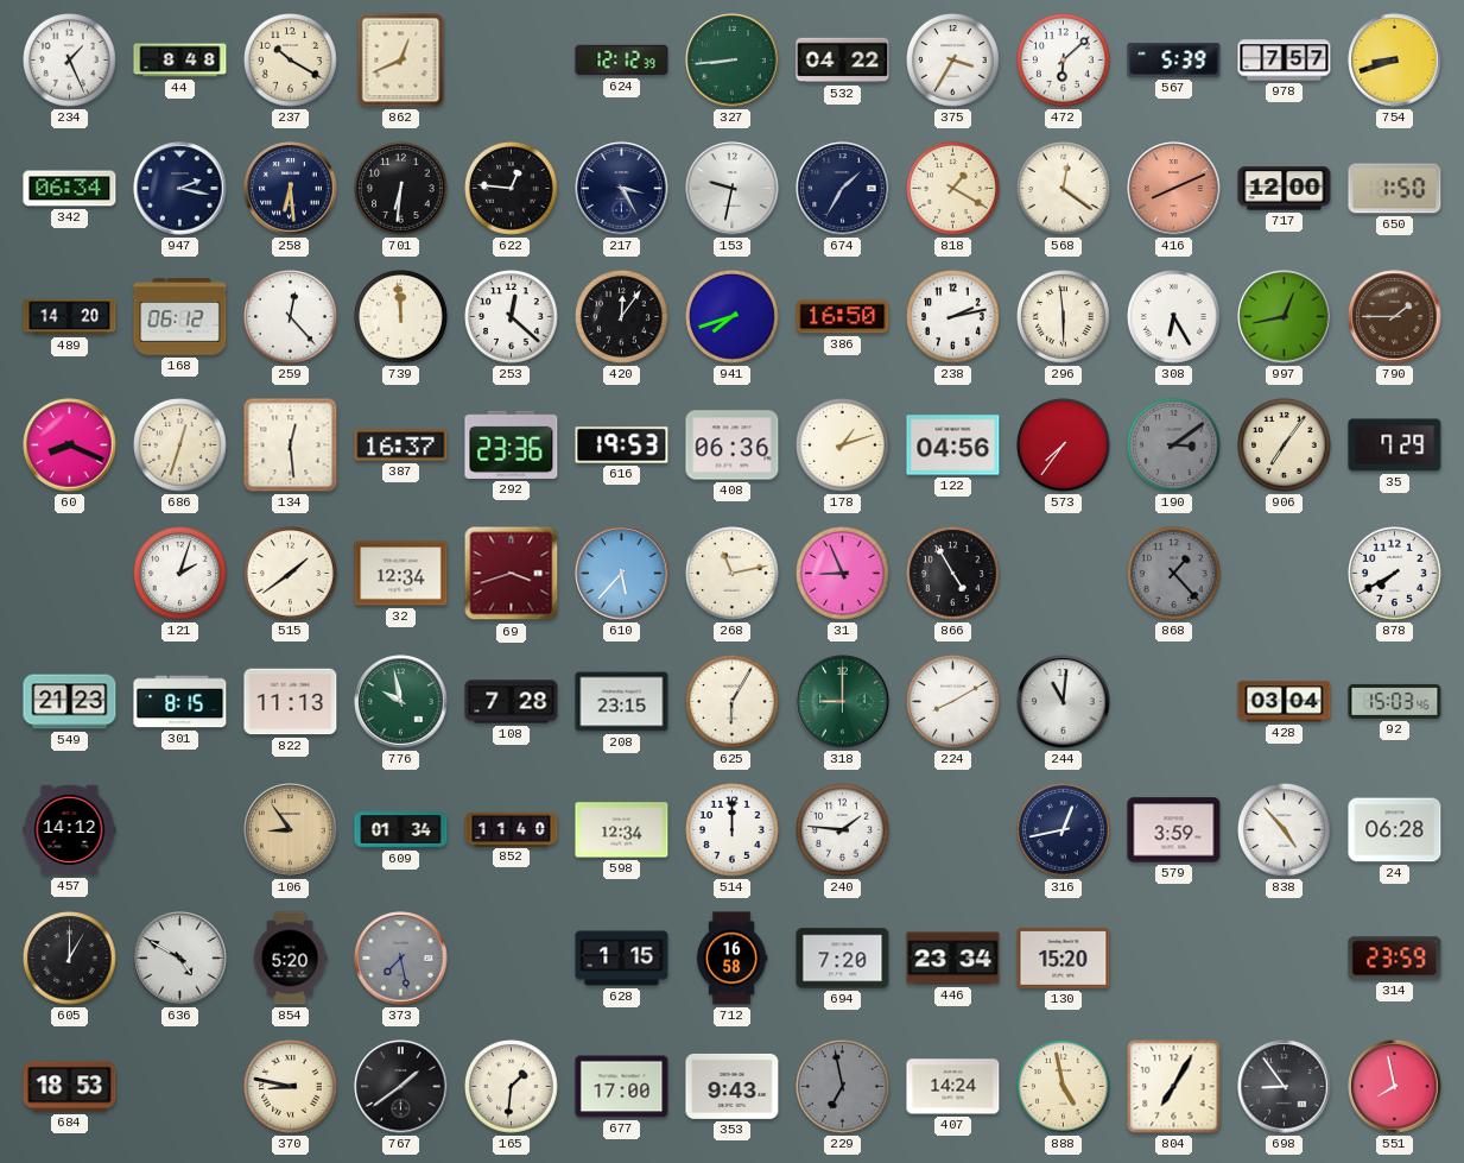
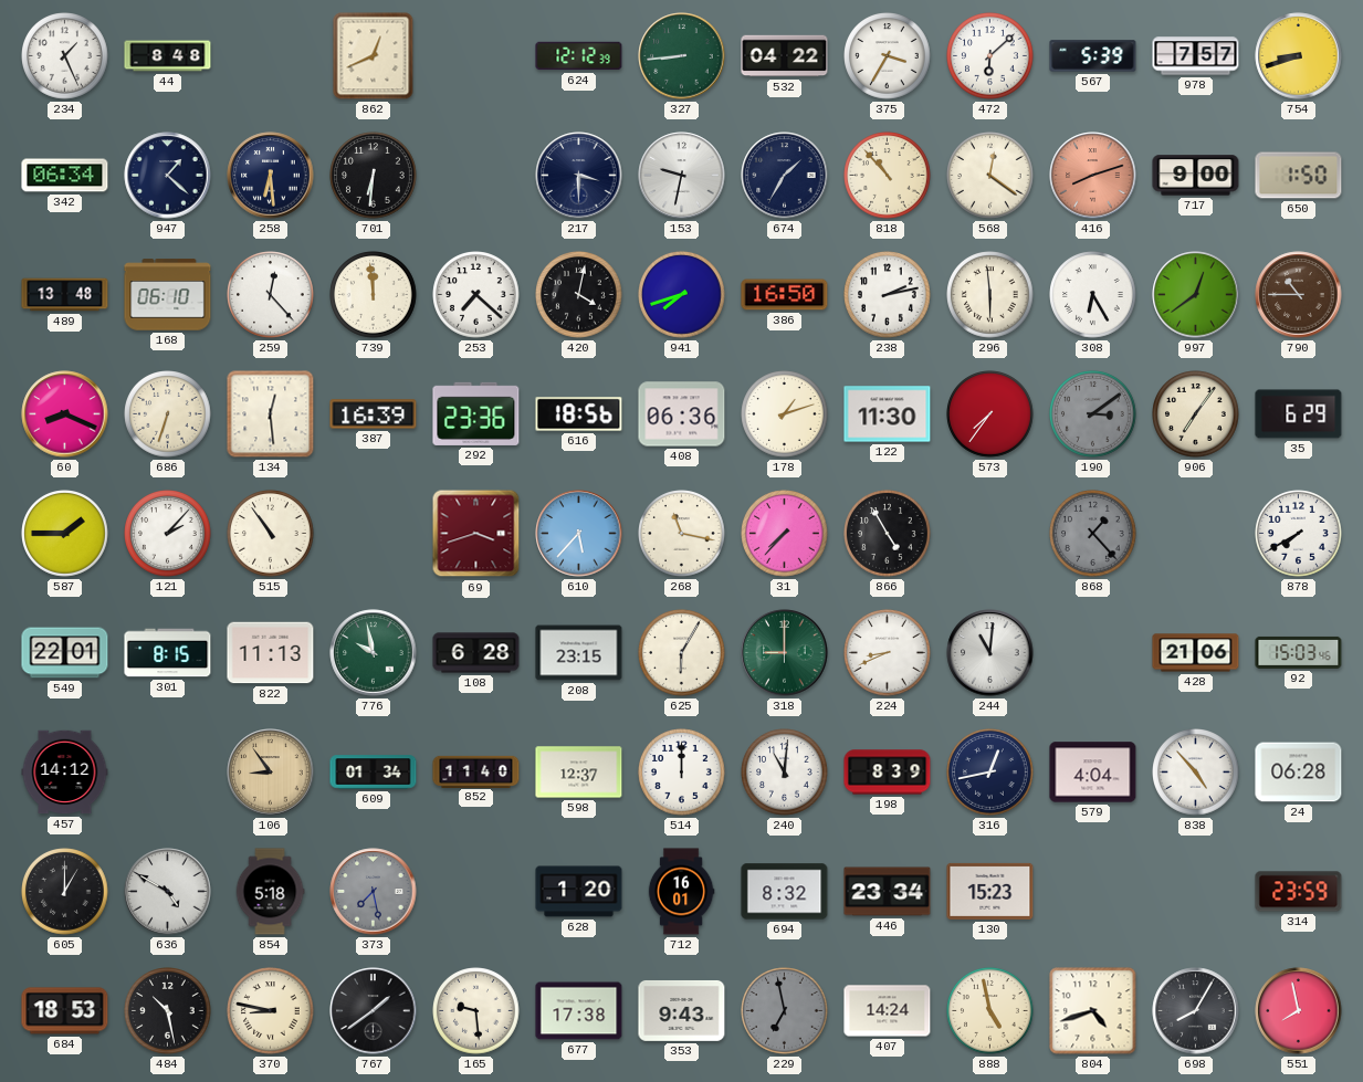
237: 10:20 -> none
947: 2:17 -> 1:22
622: 12:46 -> none
217: 3:25 -> 3:30
818: 1:20 -> 10:53
416: 8:11 -> 8:12
717: 12:00 -> 9:00
489: 14:20 -> 13:48
168: 06:12 -> 06:10
253: 12:22 -> 7:22
420: 12:06 -> 4:02
997: 12:43 -> 12:39
790: 1:45 -> 10:45
686: 12:33 -> 6:33
387: 16:37 -> 16:39
616: 19:53 -> 18:56
122: 04:56 -> 11:30
35: 7:29 -> 6:29
587: none -> 1:45
121: 2:03 -> 2:07
515: 1:39 -> 10:54
32: 12:34 -> none
268: 11:13 -> 11:17
31: 8:56 -> 7:37
549: 21:23 -> 22:01
108: 7:28 -> 6:28
224: 8:10 -> 8:41
428: 03:04 -> 21:06
598: 12:34 -> 12:37
240: 1:46 -> 11:01
198: none -> 8:39
579: 3:59 -> 4:04
854: 5:20 -> 5:18
628: 1:15 -> 1:20
712: 16:58 -> 16:01
694: 7:20 -> 8:32
130: 15:20 -> 15:23
484: none -> 10:28
165: 1:31 -> 9:29
677: 17:00 -> 17:38
804: 7:05 -> 4:42
698: 8:54 -> 8:05
